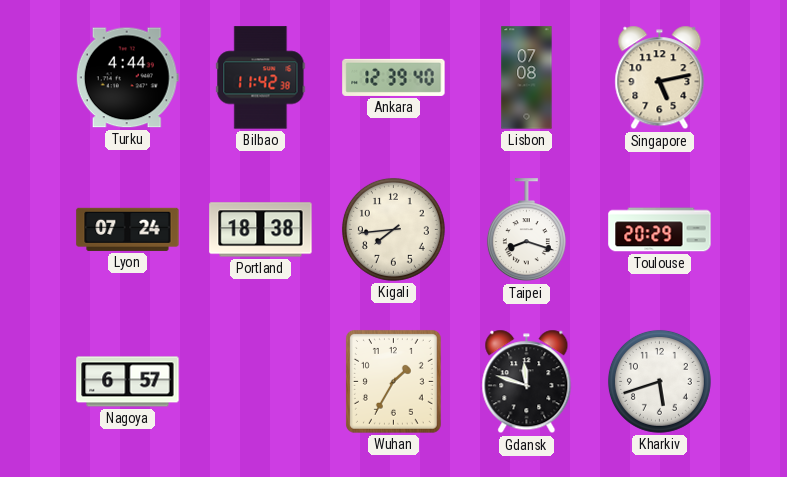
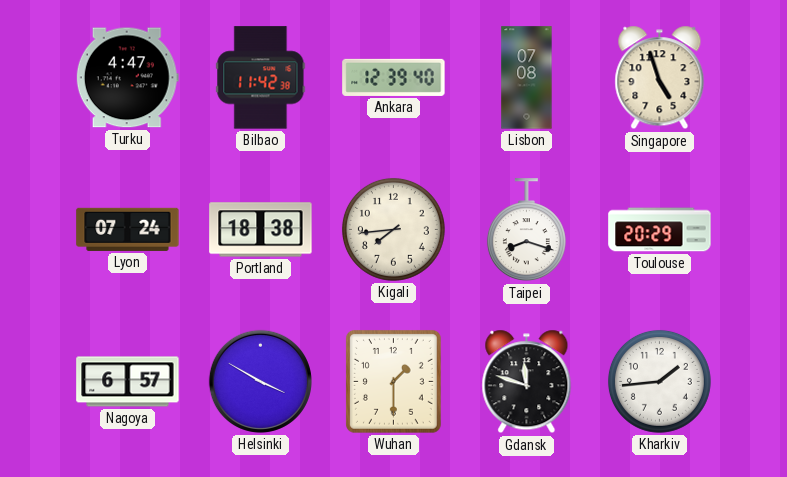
Turku: 4:44 -> 4:47
Singapore: 5:13 -> 4:57
Helsinki: none -> 3:50
Wuhan: 1:35 -> 1:30
Kharkiv: 5:42 -> 1:44
